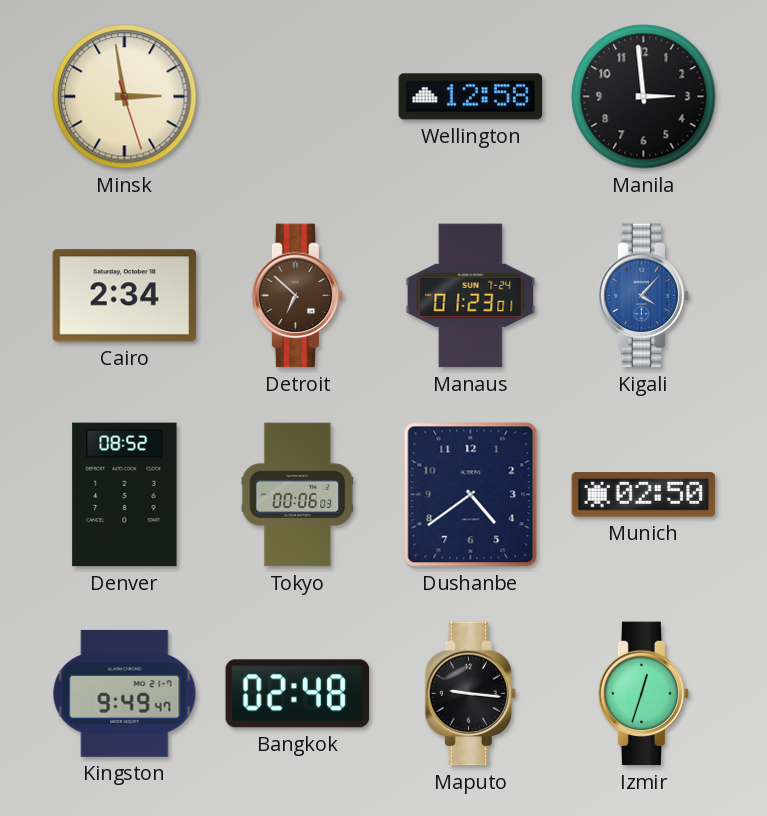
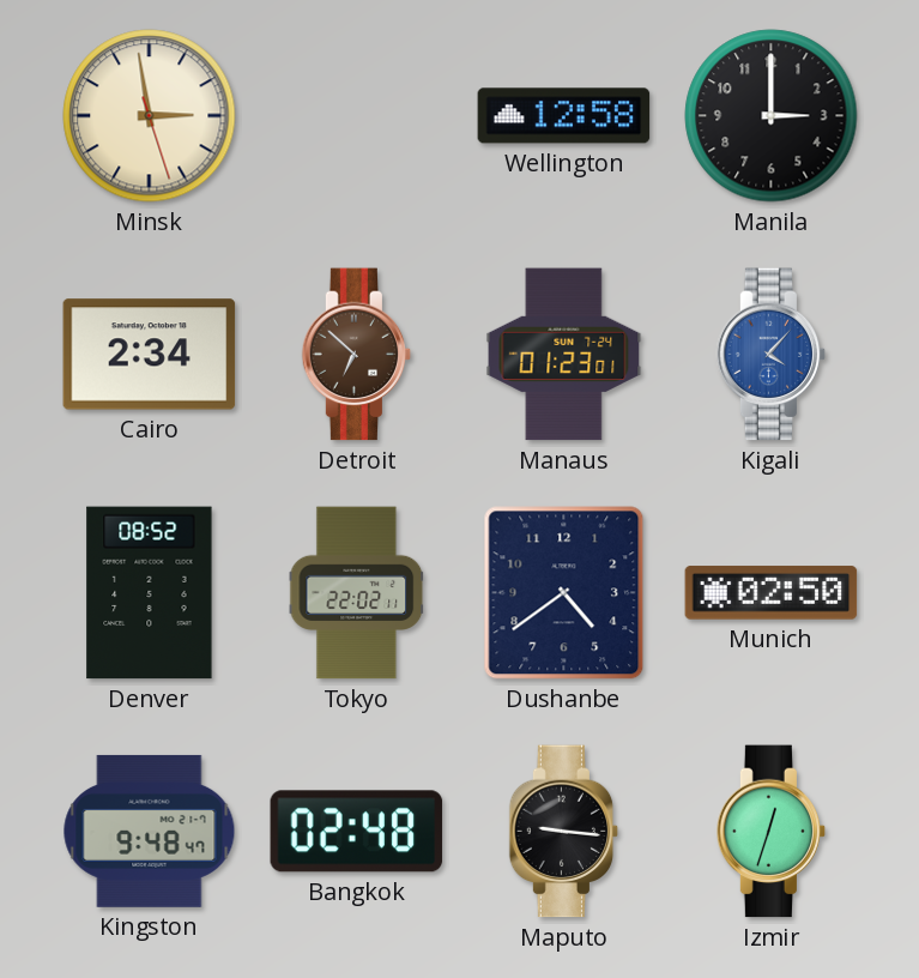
Manila: 2:59 -> 3:00
Tokyo: 00:06 -> 22:02
Kingston: 9:49 -> 9:48
